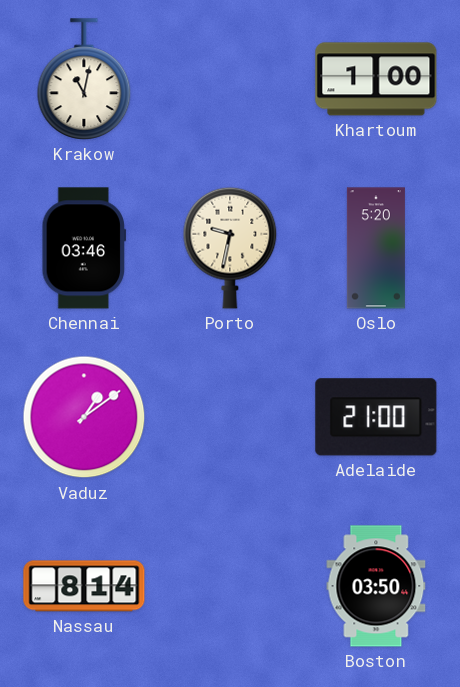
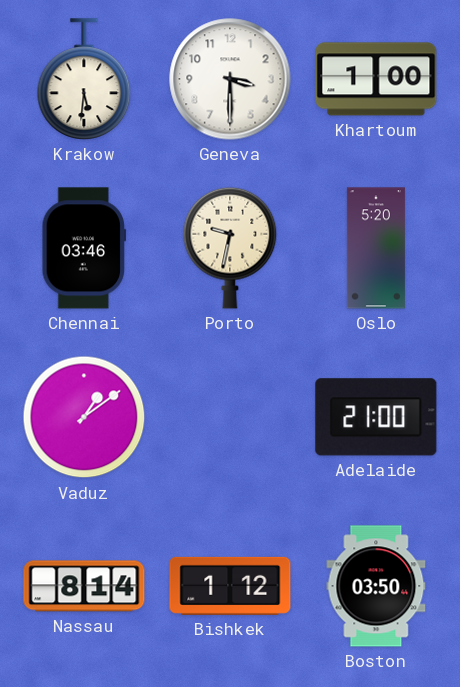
Krakow: 11:02 -> 5:31
Geneva: none -> 3:30
Bishkek: none -> 1:12
